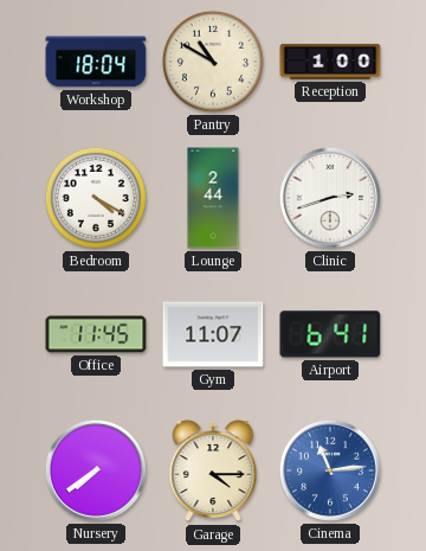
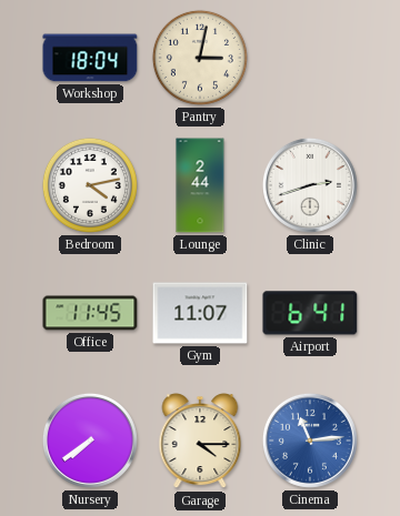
Pantry: 10:50 -> 3:02
Reception: 1:00 -> none
Bedroom: 4:20 -> 4:13
